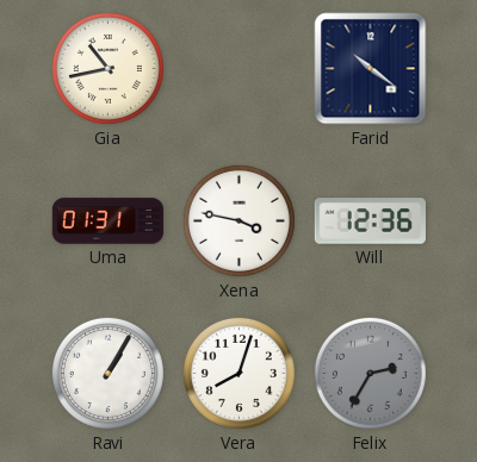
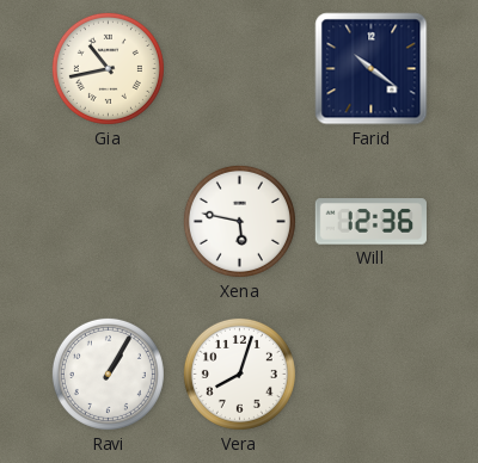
Uma: 01:31 -> none
Xena: 3:47 -> 5:47
Felix: 2:35 -> none
